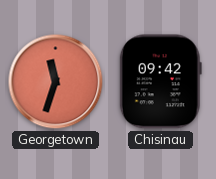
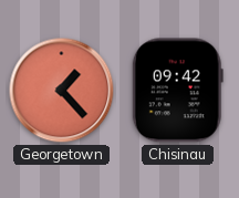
Georgetown: 11:33 -> 1:23
